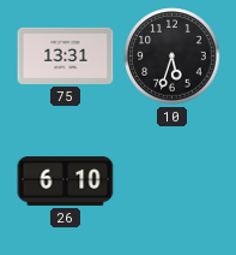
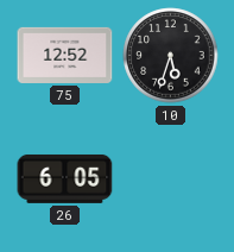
75: 13:31 -> 12:52
26: 6:10 -> 6:05
